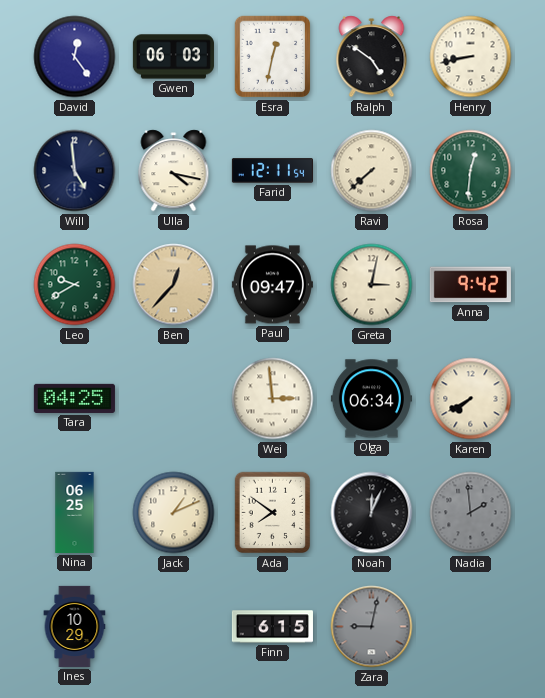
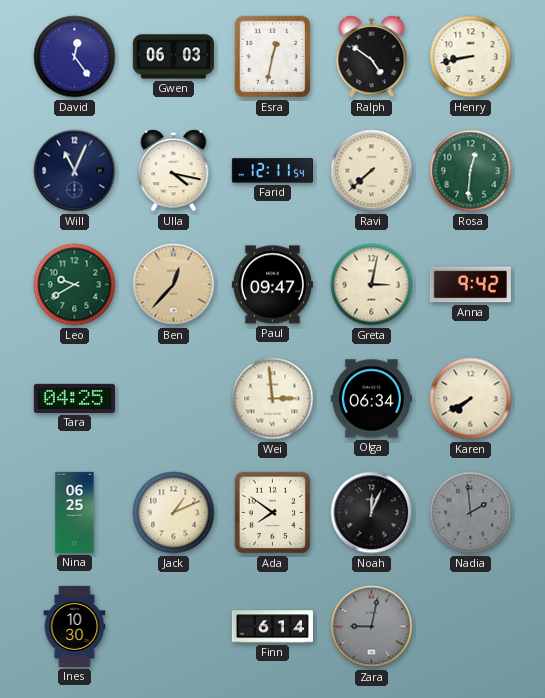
Will: 4:59 -> 11:04
Ines: 10:29 -> 10:30
Finn: 6:15 -> 6:14
